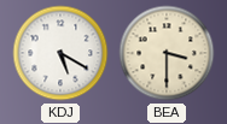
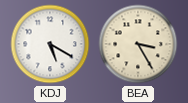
BEA: 3:30 -> 3:25
